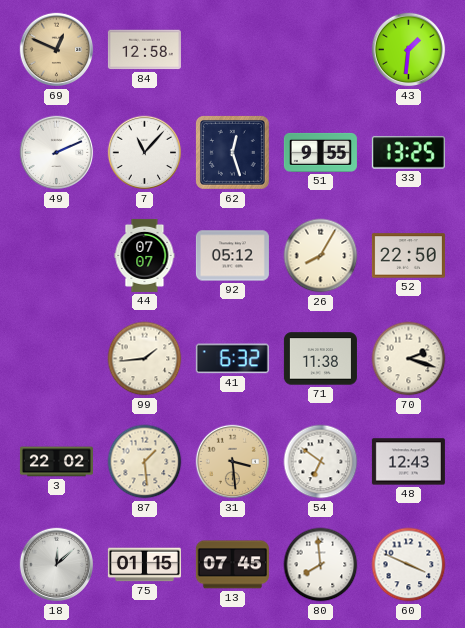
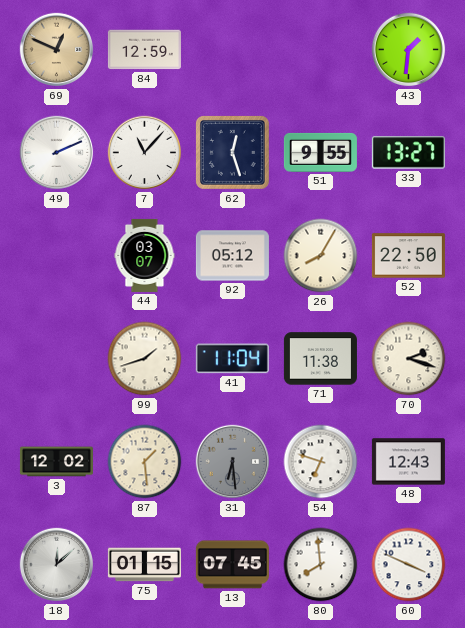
84: 12:58 -> 12:59
33: 13:25 -> 13:27
44: 07:07 -> 03:07
99: 1:44 -> 1:42
41: 6:32 -> 11:04
3: 22:02 -> 12:02
31: 3:29 -> 6:29
31 dial: champagne -> grey
54: 6:51 -> 6:48
